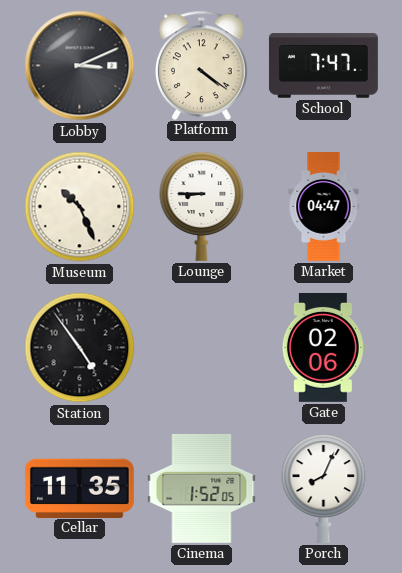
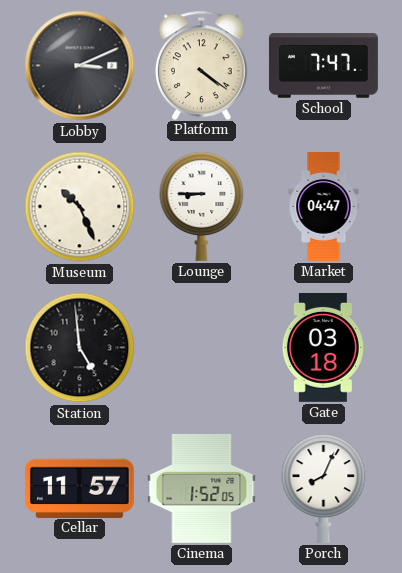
Station: 4:54 -> 4:59
Gate: 02:06 -> 03:18
Cellar: 11:35 -> 11:57
